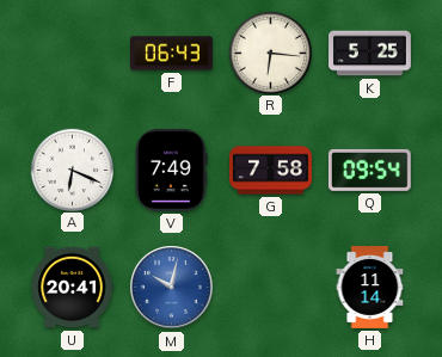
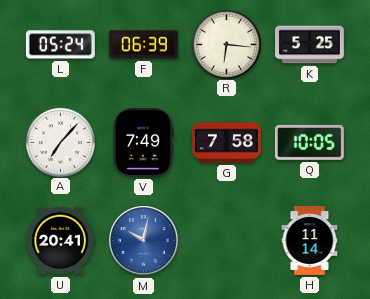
L: none -> 05:24
F: 06:43 -> 06:39
A: 6:19 -> 7:07
Q: 09:54 -> 10:05
